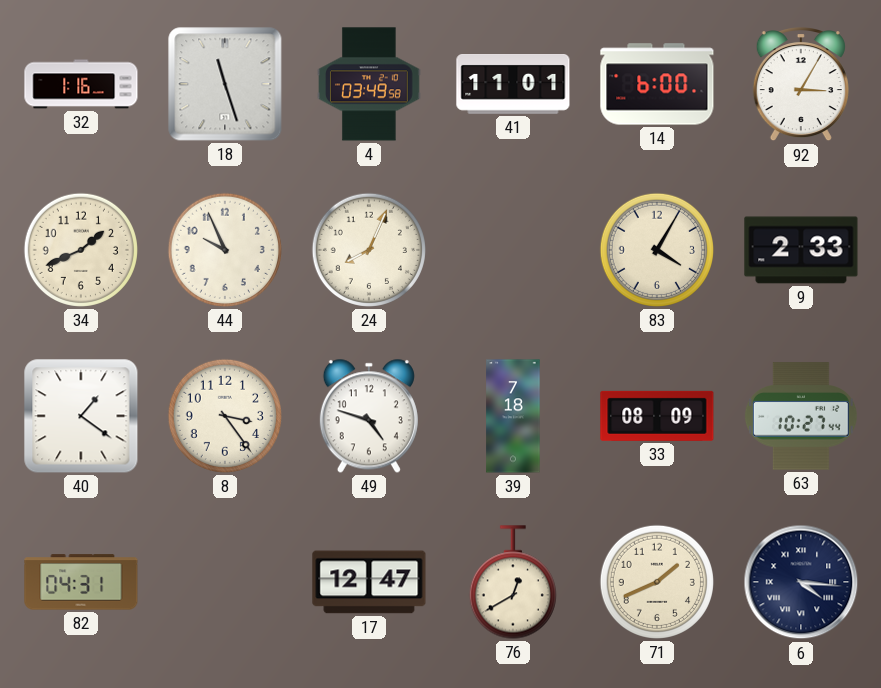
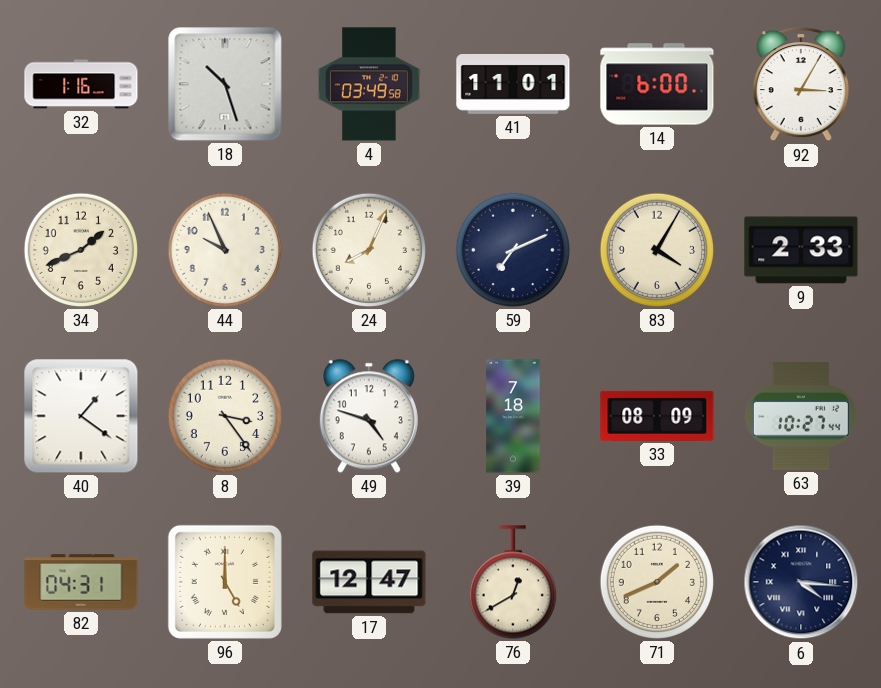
18: 11:27 -> 10:27
59: none -> 7:11
96: none -> 5:00
